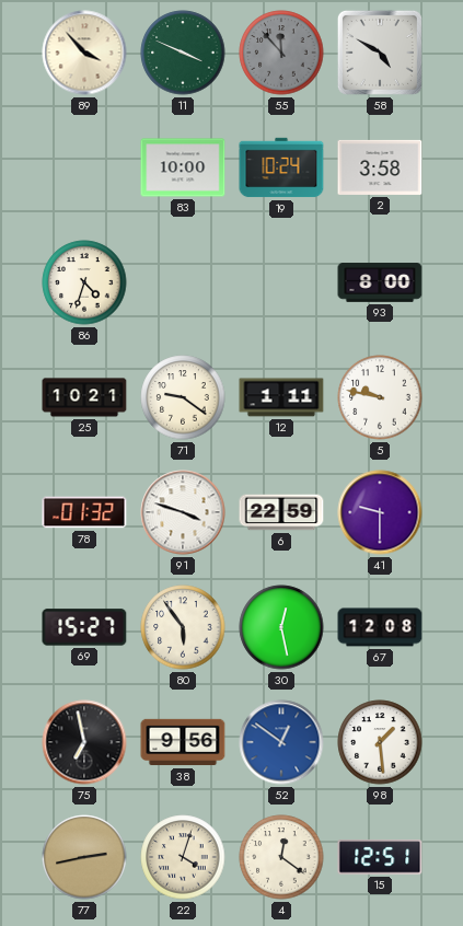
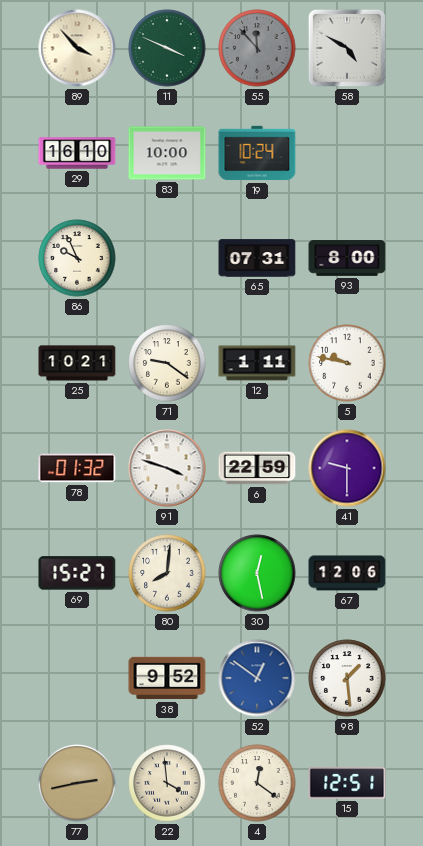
29: none -> 16:10
2: 3:58 -> none
86: 4:33 -> 9:56
65: none -> 07:31
80: 5:54 -> 8:01
67: 12:08 -> 12:06
75: 6:58 -> none
38: 9:56 -> 9:52
22: 4:03 -> 3:59
